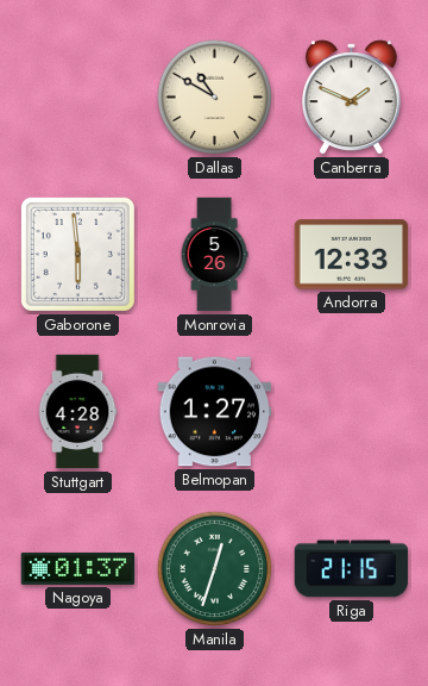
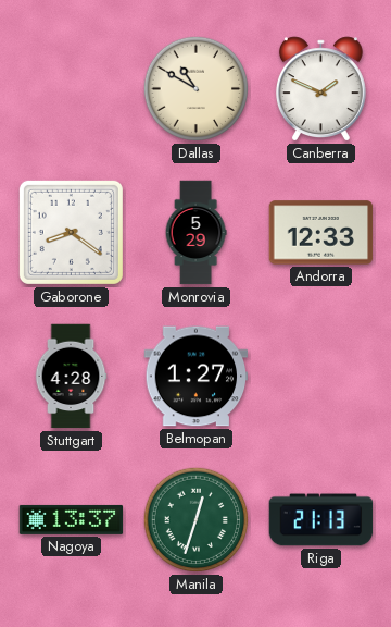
Gaborone: 5:59 -> 8:21
Monrovia: 5:26 -> 5:29
Nagoya: 01:37 -> 13:37
Riga: 21:15 -> 21:13
